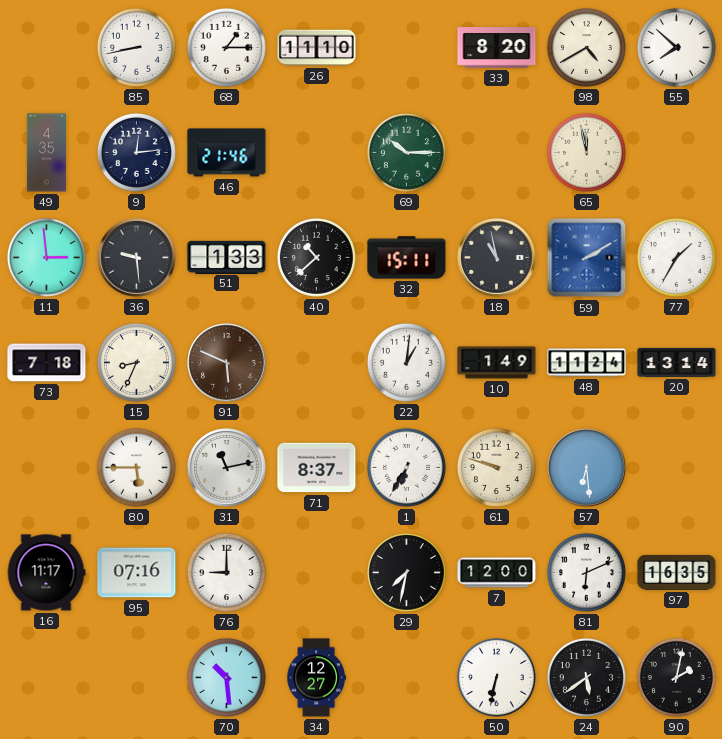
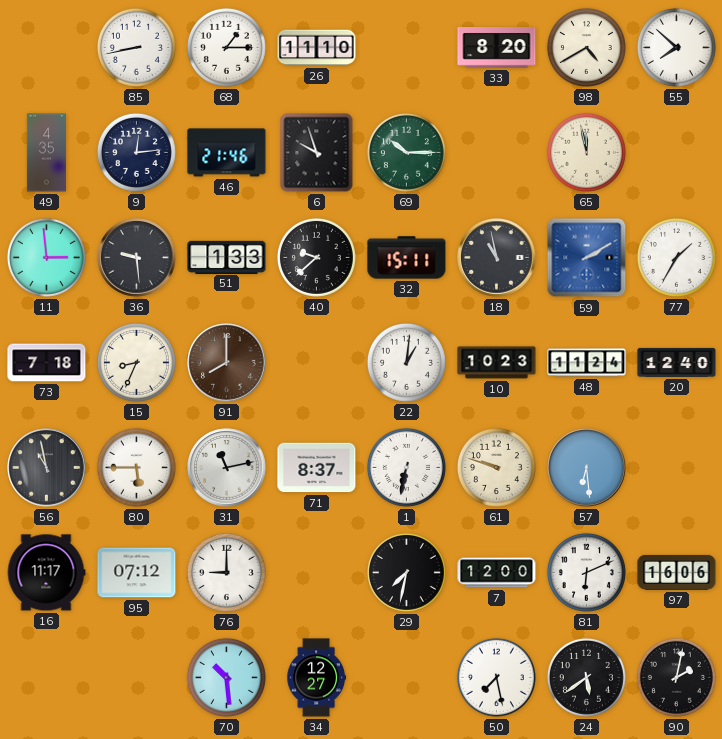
6: none -> 9:57
40: 10:38 -> 9:38
91: 5:49 -> 8:00
10: 1:49 -> 10:23
20: 13:14 -> 12:40
56: none -> 10:58
1: 6:35 -> 6:32
95: 07:16 -> 07:12
97: 16:35 -> 16:06
50: 6:32 -> 7:28
